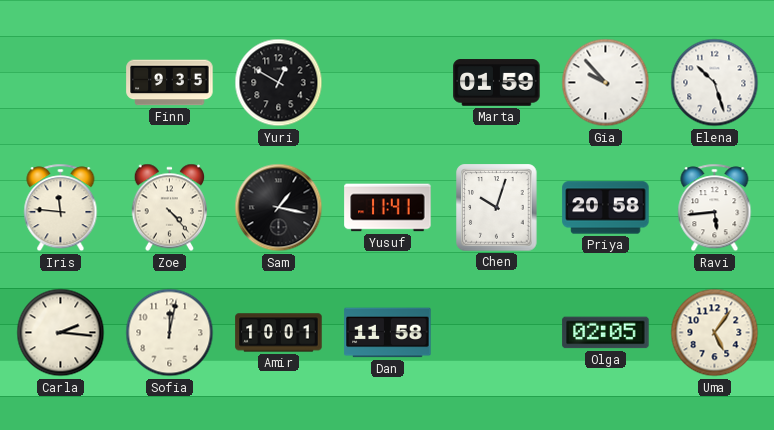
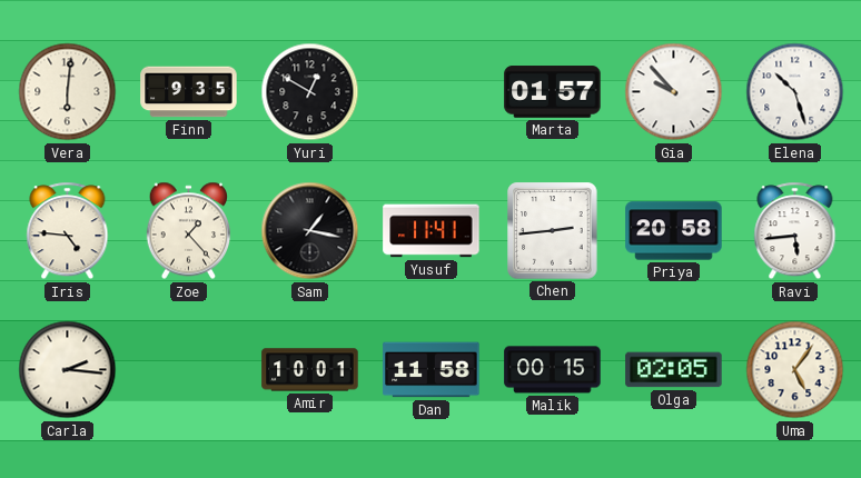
Vera: none -> 6:01
Marta: 01:59 -> 01:57
Iris: 11:46 -> 4:46
Zoe: 4:23 -> 1:23
Chen: 10:03 -> 2:44
Sofia: 12:02 -> none
Malik: none -> 00:15
